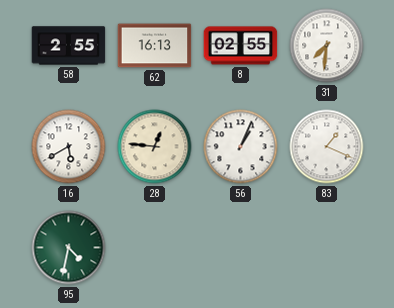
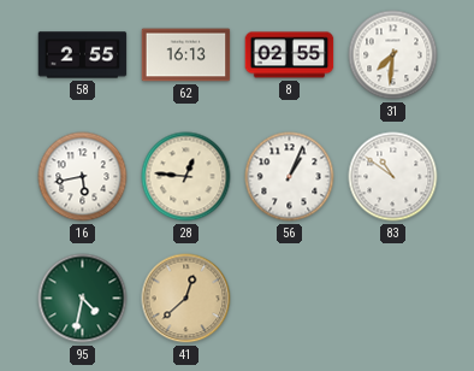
16: 5:40 -> 5:43
83: 1:19 -> 10:51
41: none -> 12:38
